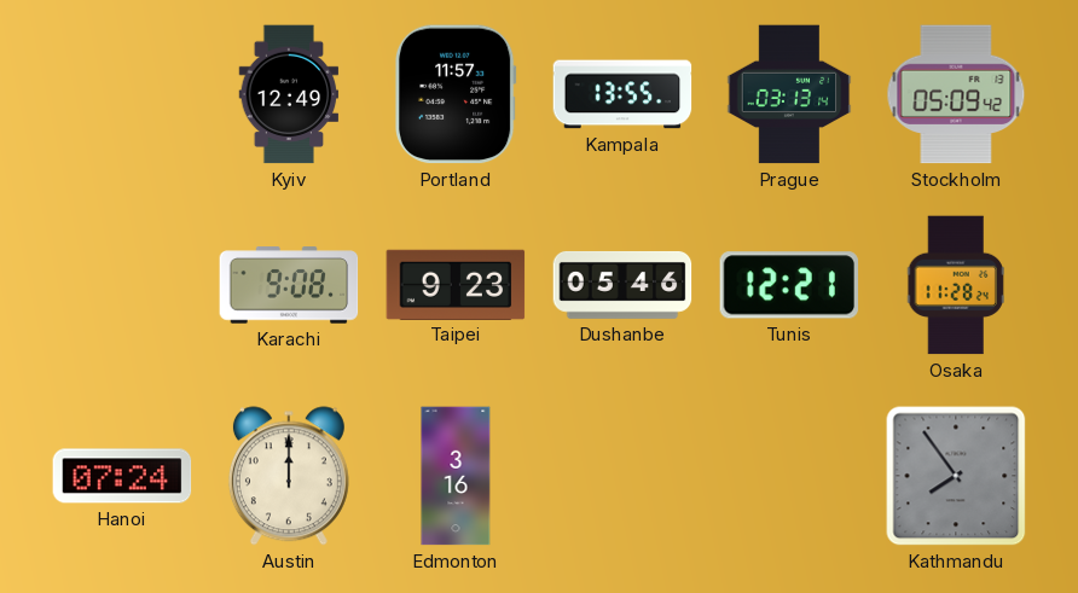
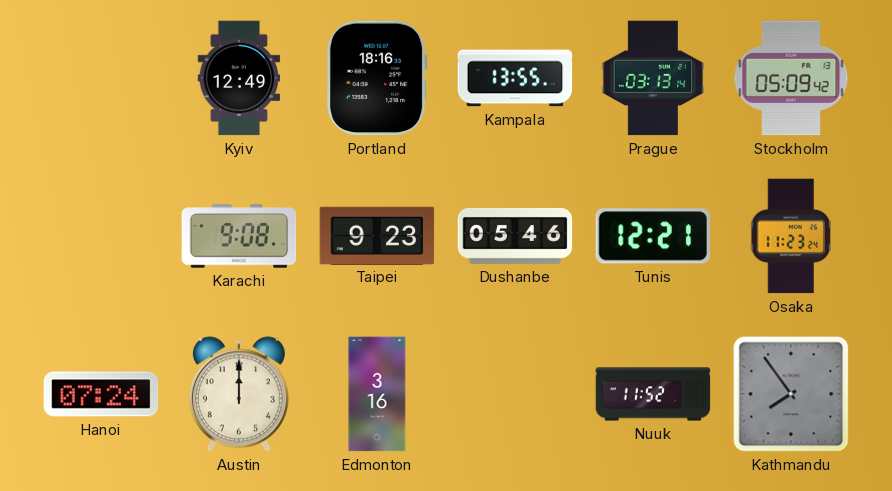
Portland: 11:57 -> 18:16
Osaka: 11:28 -> 11:23
Nuuk: none -> 11:52
